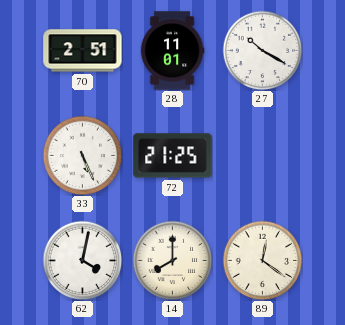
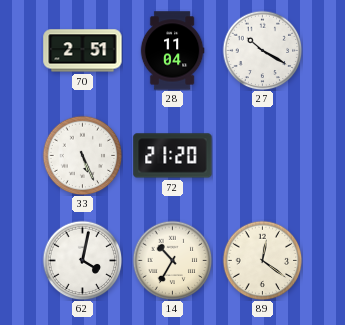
28: 11:01 -> 11:04
72: 21:25 -> 21:20
14: 8:00 -> 10:35
